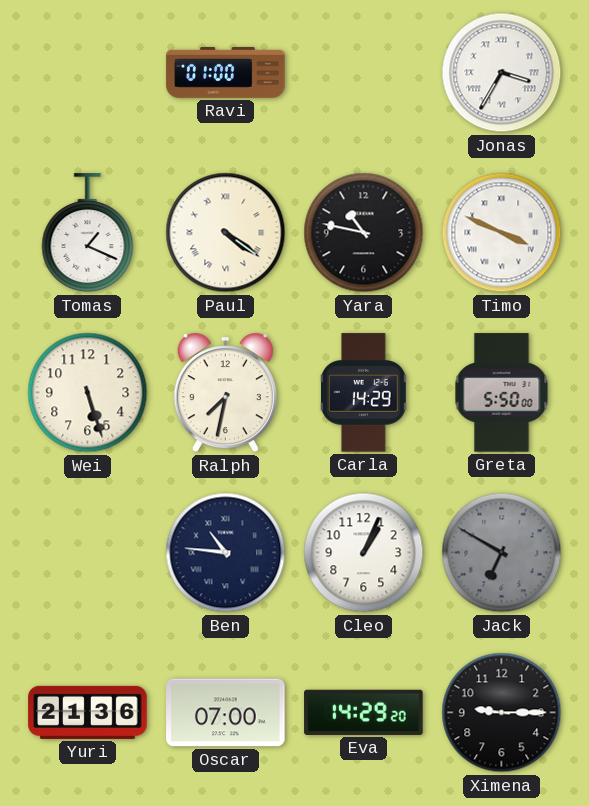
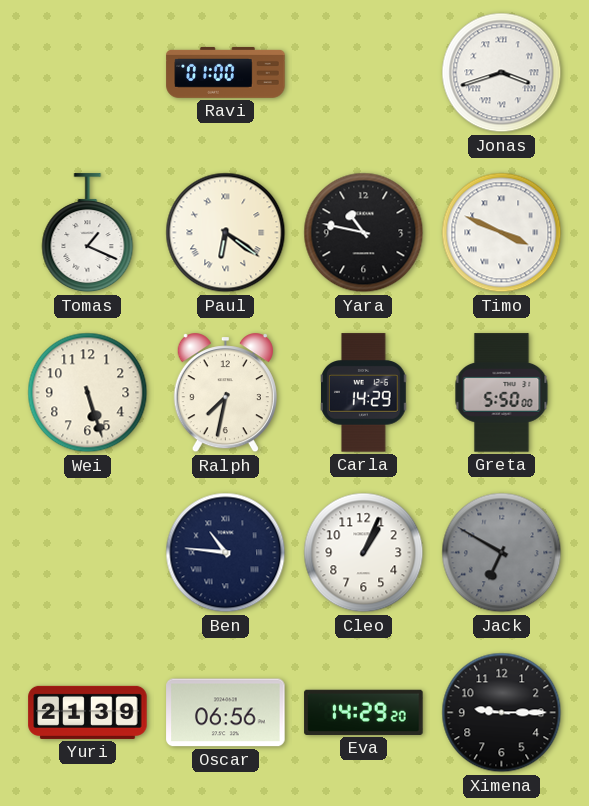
Jonas: 3:35 -> 3:42
Paul: 4:21 -> 6:21
Yuri: 21:36 -> 21:39
Oscar: 07:00 -> 06:56
